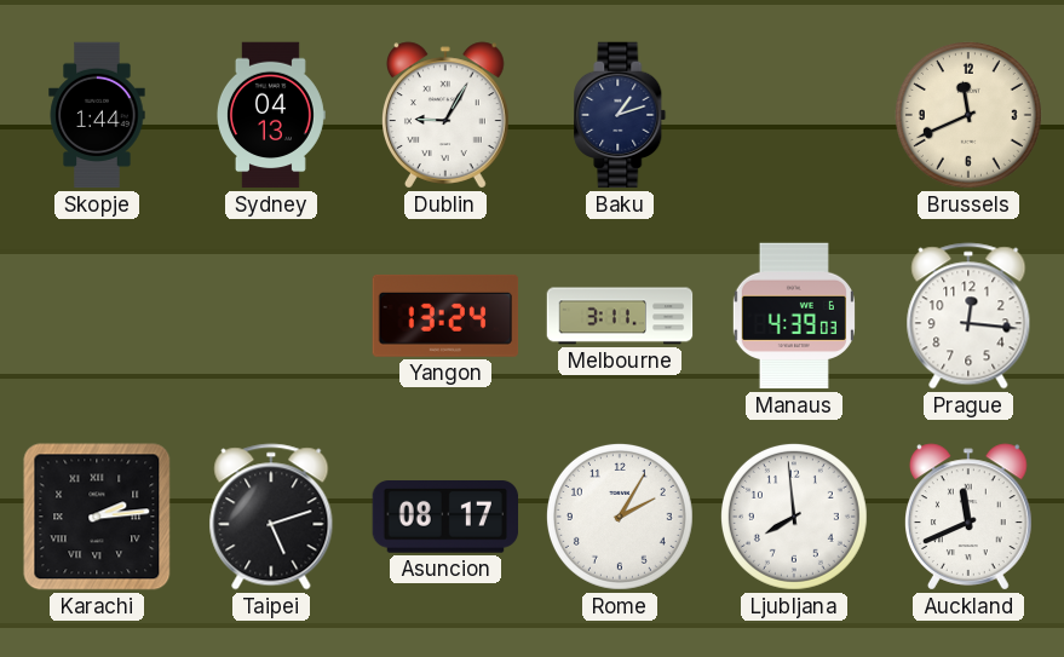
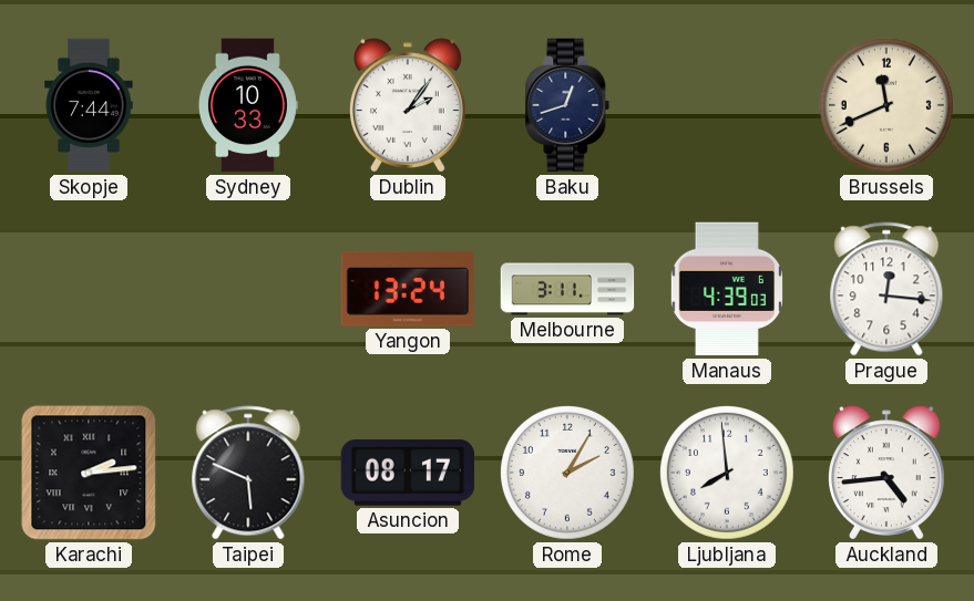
Skopje: 1:44 -> 7:44
Sydney: 04:13 -> 10:33
Dublin: 9:05 -> 2:06
Baku: 1:12 -> 12:42
Taipei: 5:12 -> 5:49
Auckland: 11:41 -> 4:44
